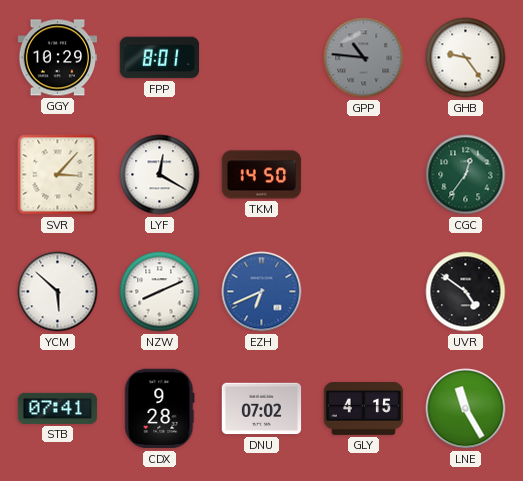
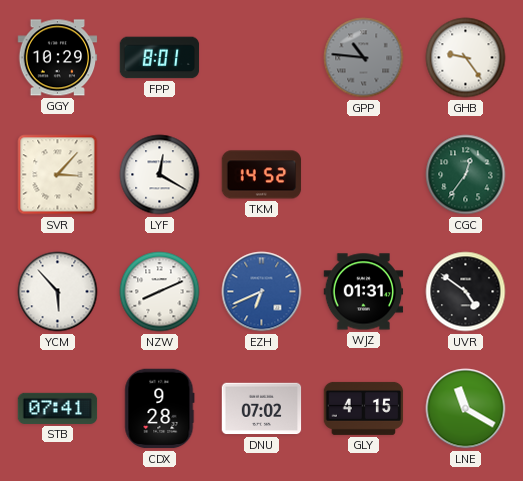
TKM: 14:50 -> 14:52
YCM: 5:52 -> 5:53
WJZ: none -> 01:31
LNE: 11:25 -> 11:20
